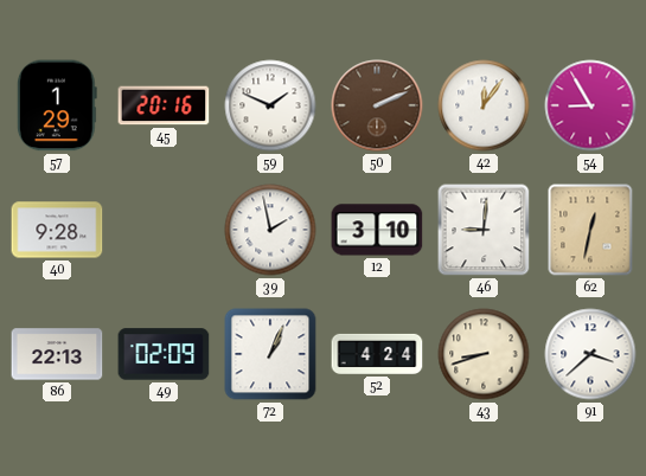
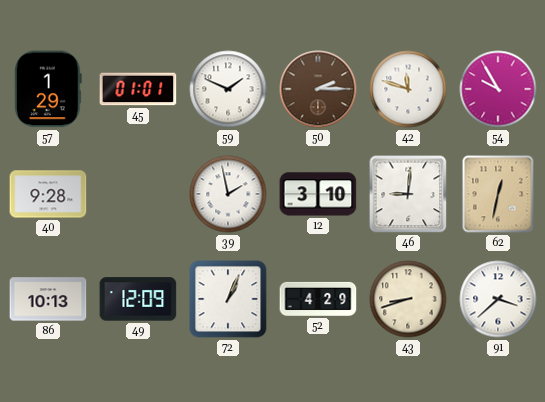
45: 20:16 -> 01:01
50: 2:11 -> 2:15
42: 12:06 -> 11:48
54: 8:55 -> 9:55
86: 22:13 -> 10:13
49: 02:09 -> 12:09
52: 4:24 -> 4:29
